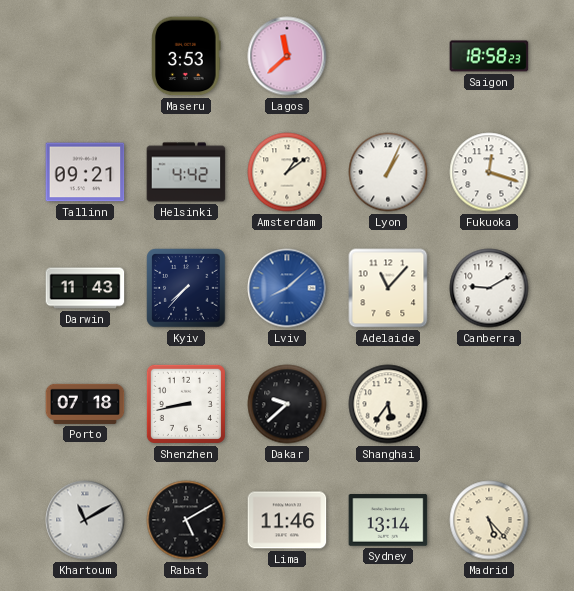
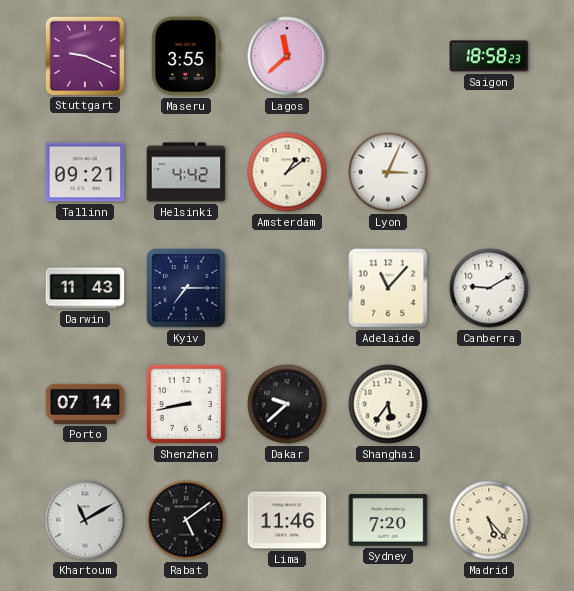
Stuttgart: none -> 9:19
Maseru: 3:53 -> 3:55
Lyon: 1:04 -> 3:04
Fukuoka: 12:18 -> none
Kyiv: 7:37 -> 7:15
Lviv: 8:08 -> none
Porto: 07:18 -> 07:14
Rabat: 5:10 -> 5:09
Sydney: 13:14 -> 7:20
